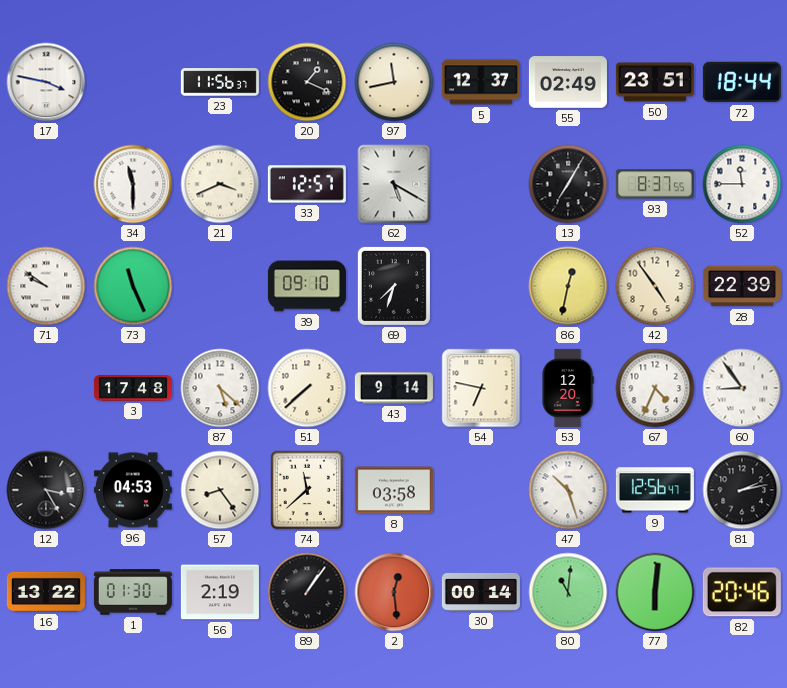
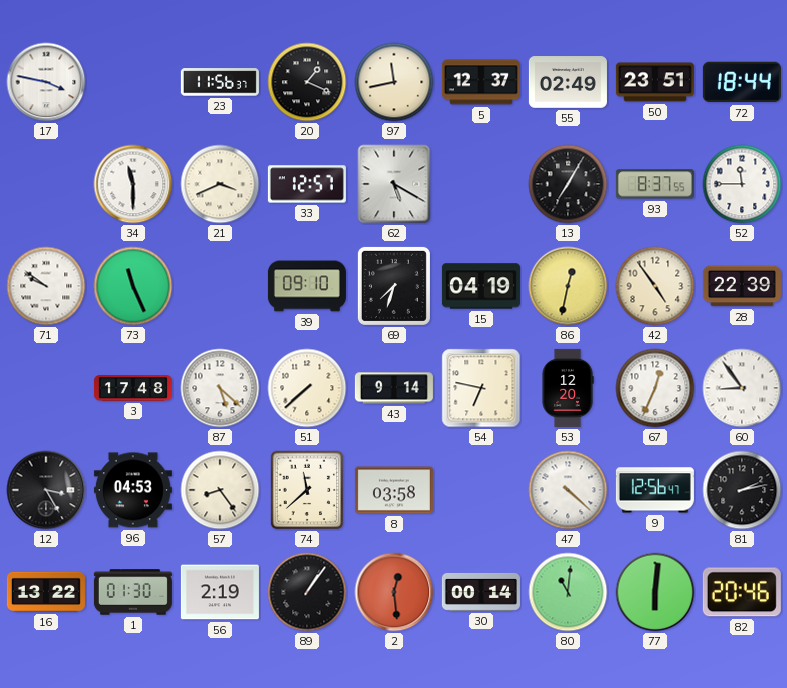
15: none -> 04:19
67: 4:34 -> 12:34
47: 10:27 -> 4:22
